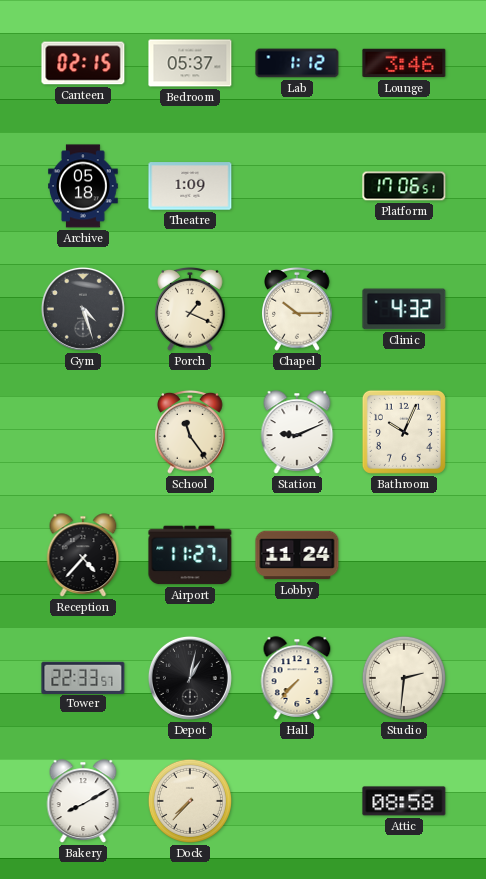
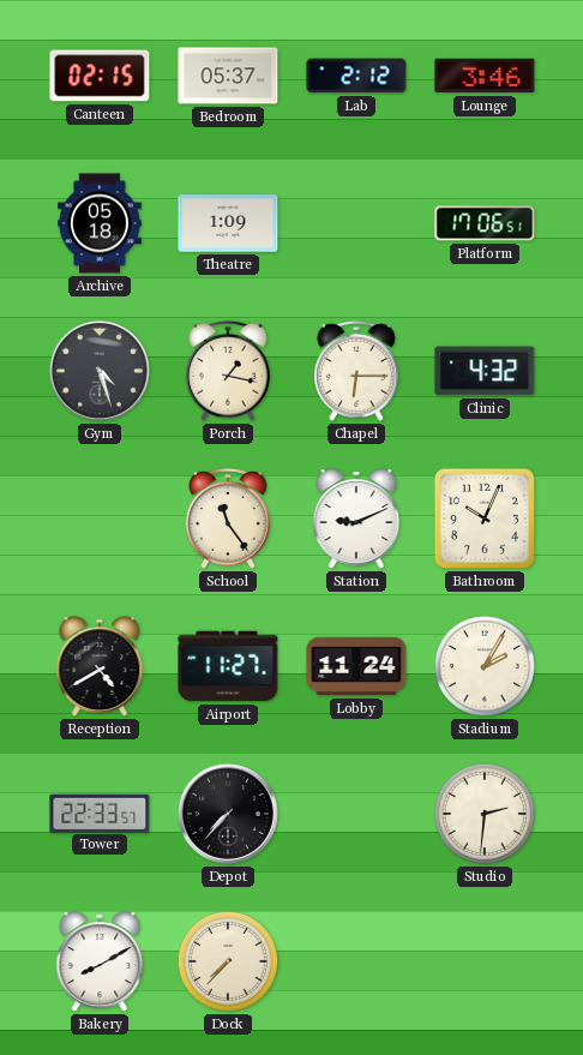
Lab: 1:12 -> 2:12
Porch: 1:19 -> 1:17
Chapel: 10:15 -> 6:15
Reception: 4:37 -> 4:40
Stadium: none -> 2:05
Depot: 1:02 -> 7:37
Hall: 7:37 -> none
Attic: 08:58 -> none
